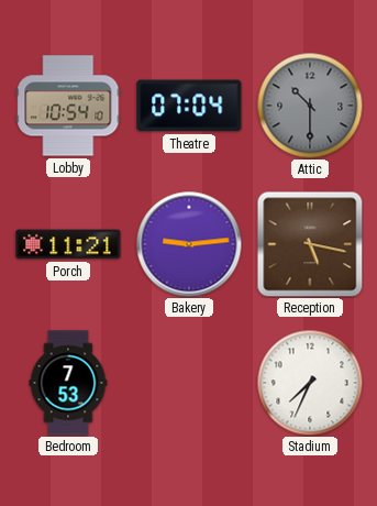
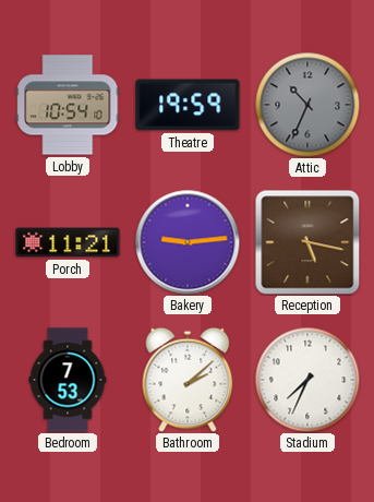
Theatre: 07:04 -> 19:59
Attic: 10:30 -> 10:34
Bathroom: none -> 2:08
